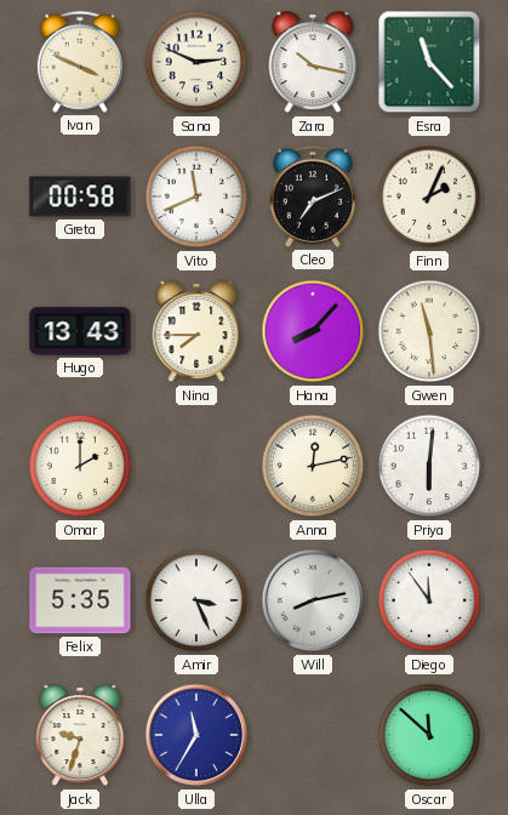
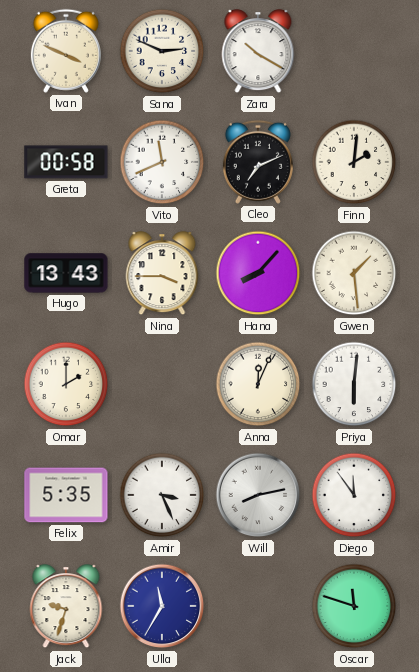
Zara: 10:17 -> 10:20
Esra: 11:23 -> none
Finn: 2:04 -> 2:01
Nina: 7:45 -> 3:45
Gwen: 11:29 -> 1:29
Anna: 12:13 -> 12:04
Oscar: 11:52 -> 11:48
